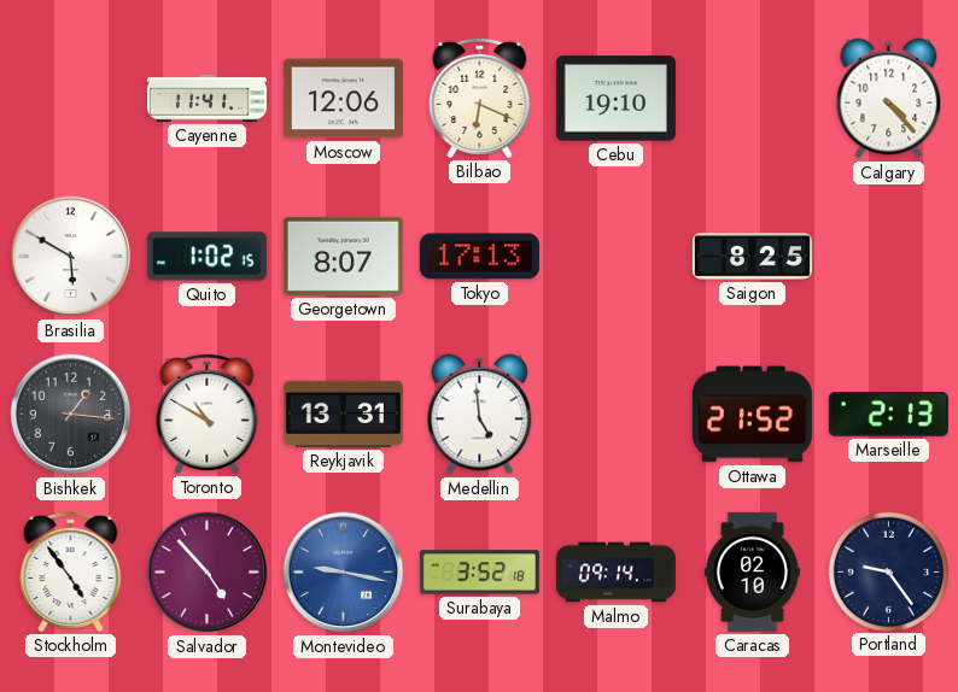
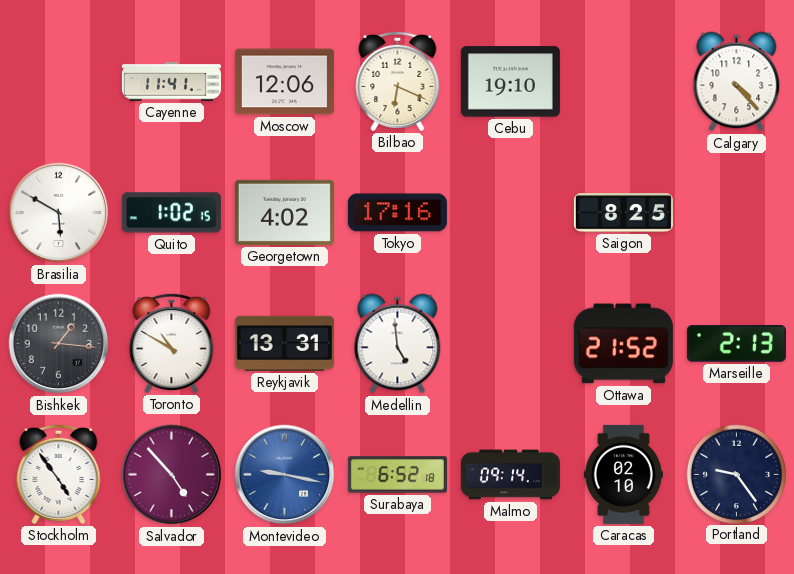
Georgetown: 8:07 -> 4:02
Tokyo: 17:13 -> 17:16
Surabaya: 3:52 -> 6:52
